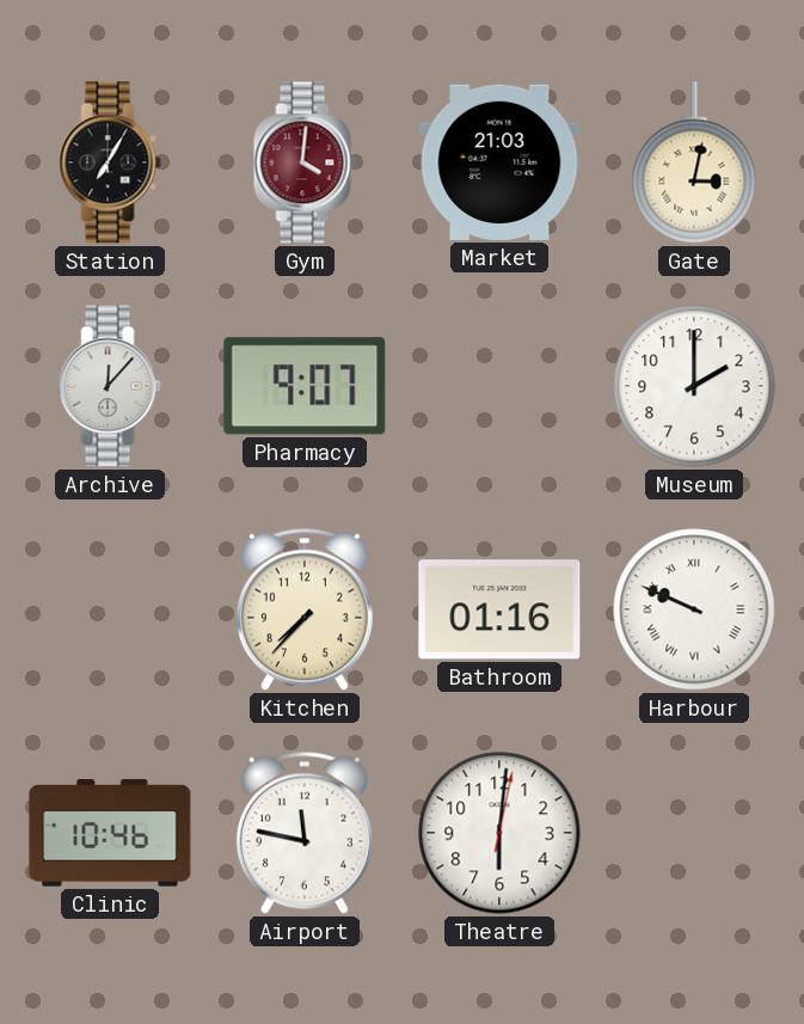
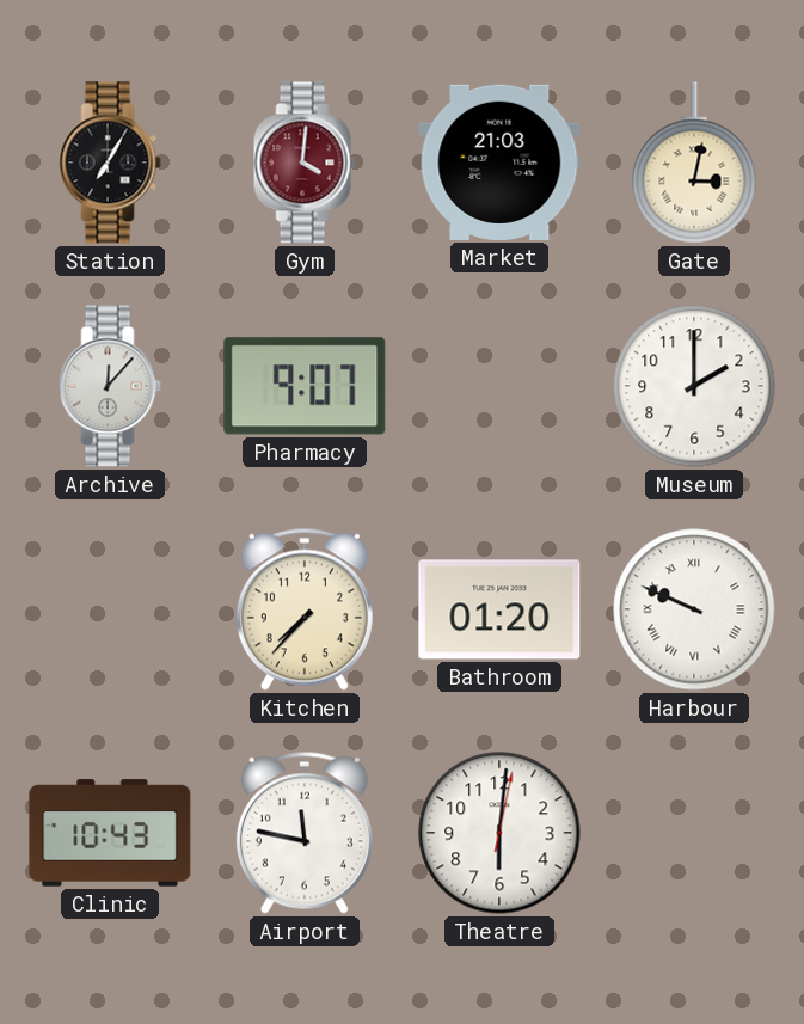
Bathroom: 01:16 -> 01:20
Clinic: 10:46 -> 10:43
